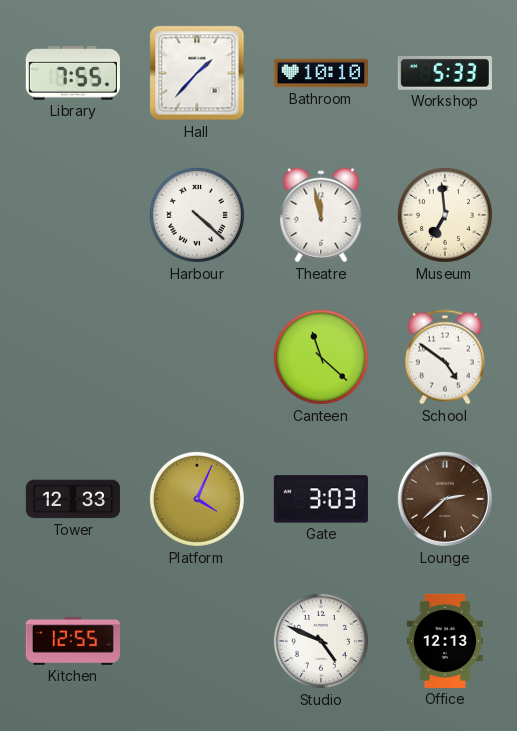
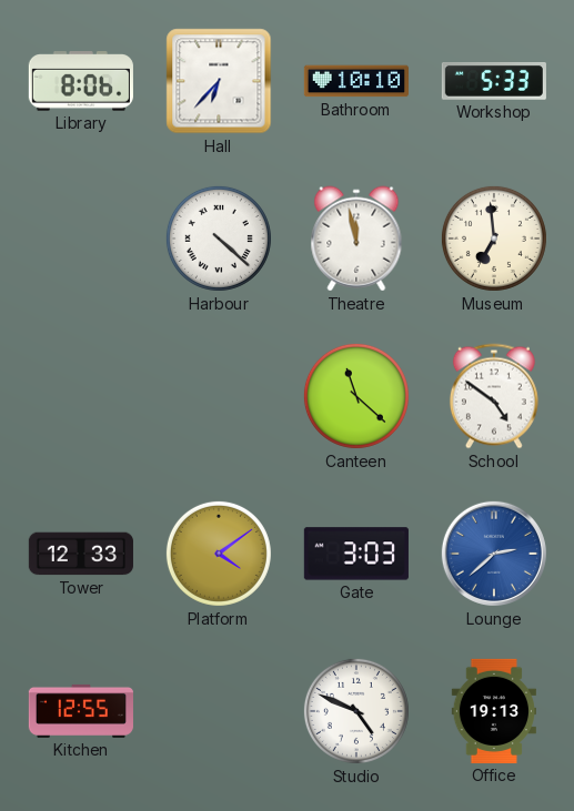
Library: 7:55 -> 8:06
Hall: 1:37 -> 6:37
Platform: 4:04 -> 4:09
Lounge dial: brown -> blue
Office: 12:13 -> 19:13
